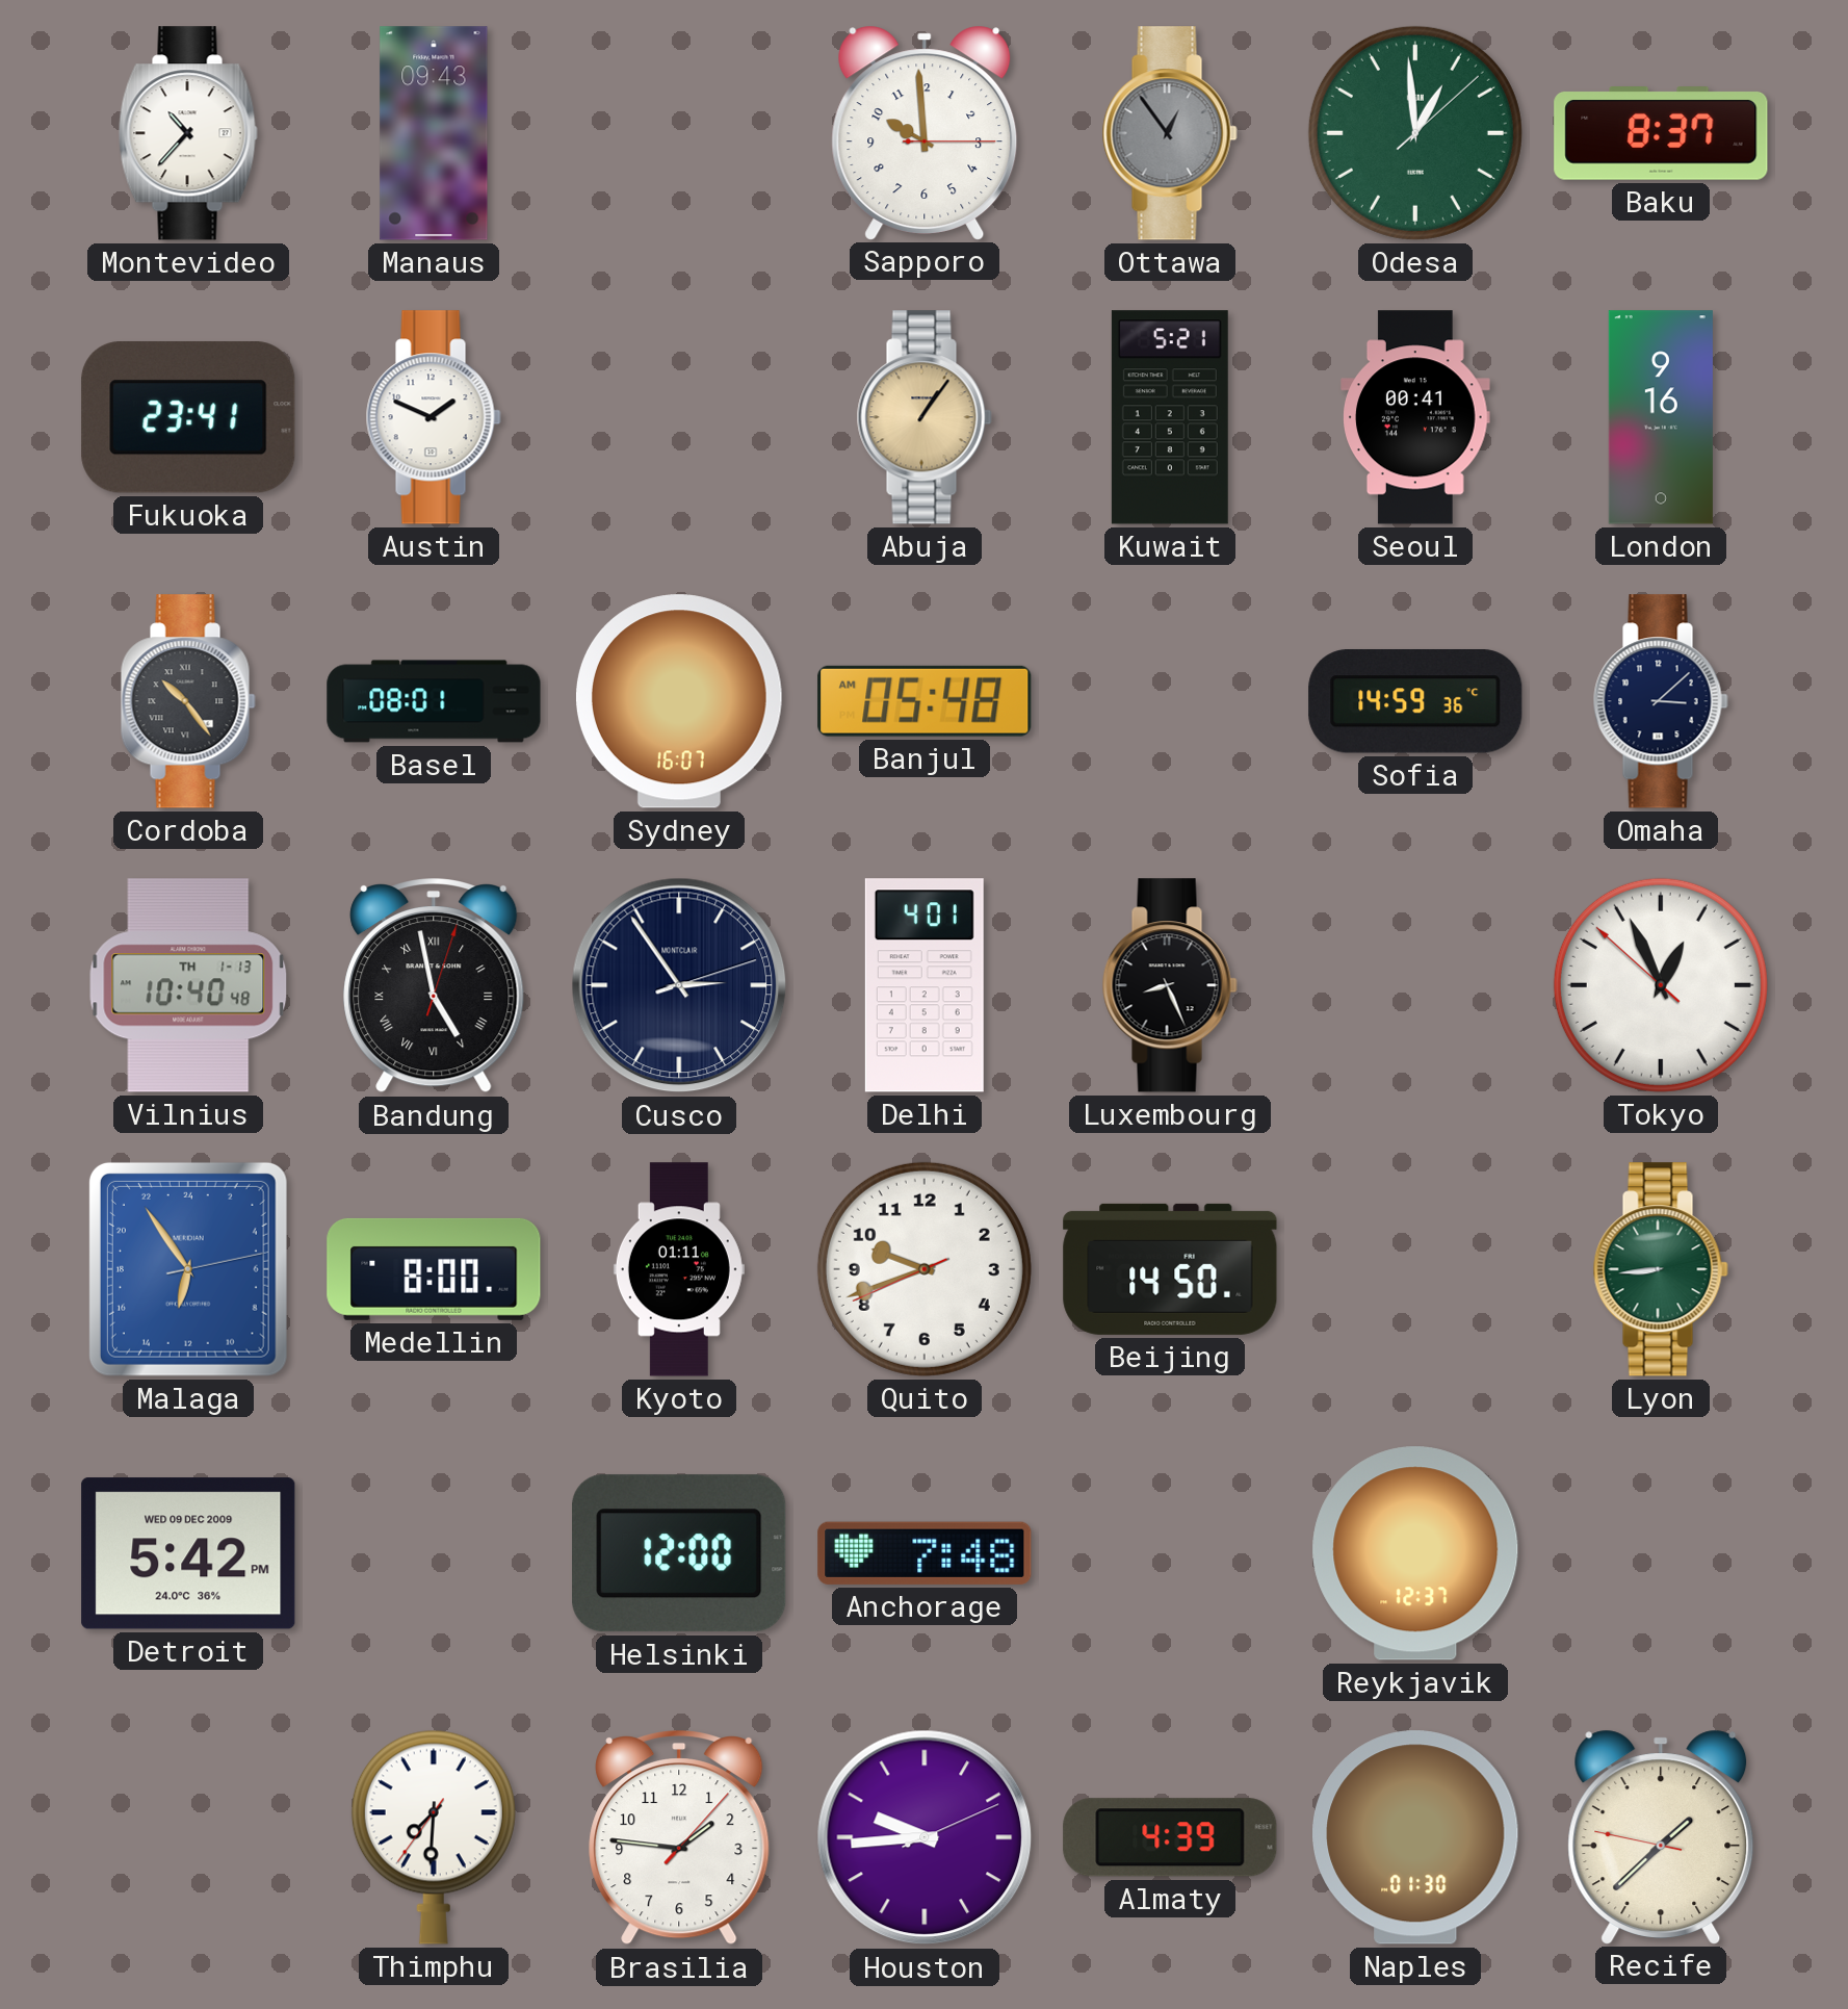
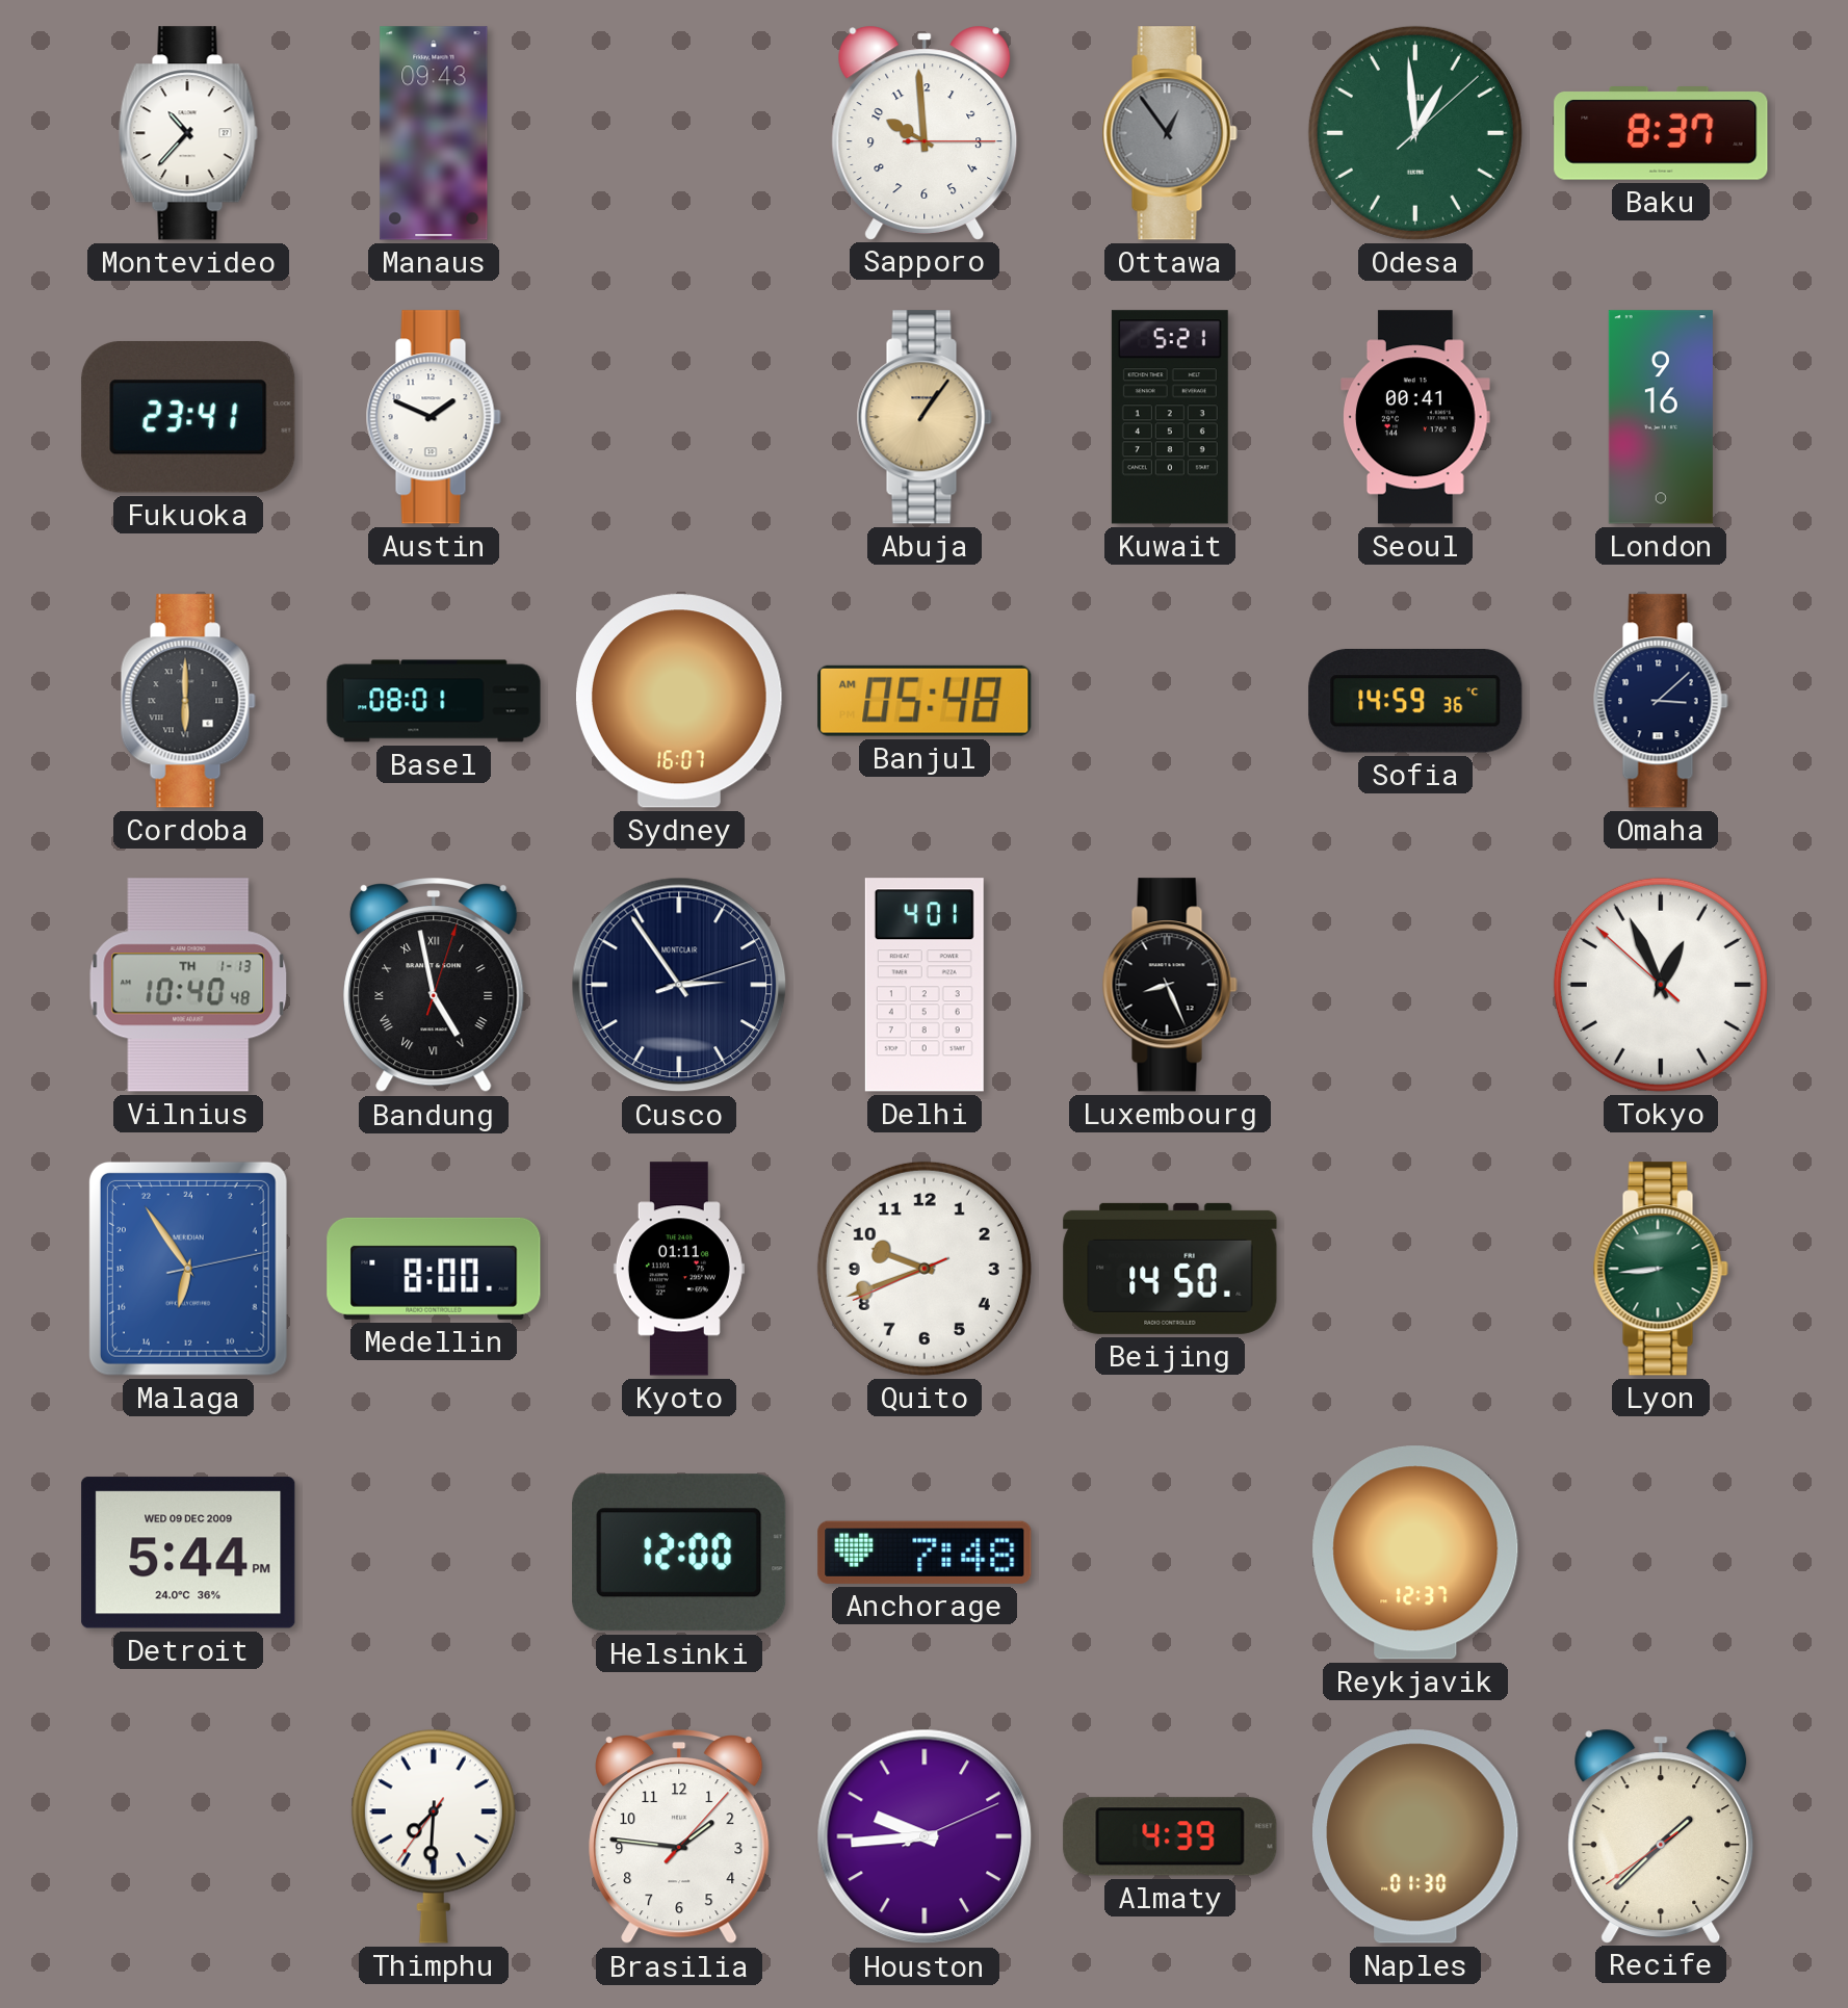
Cordoba: 10:24 -> 6:00
Detroit: 5:42 -> 5:44
Recife: 1:37:47 -> 1:37:39
